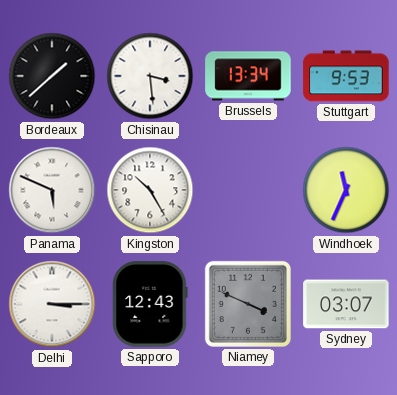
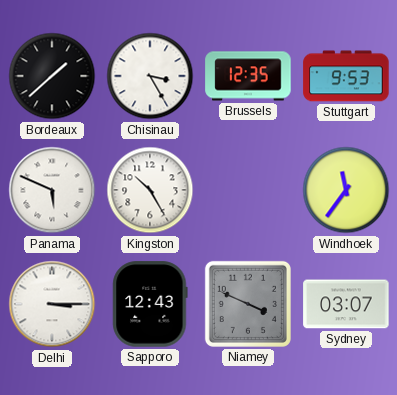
Chisinau: 3:29 -> 3:25
Brussels: 13:34 -> 12:35
Windhoek: 11:34 -> 11:36
